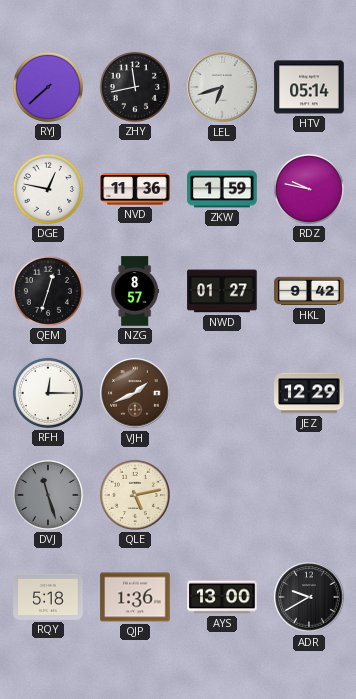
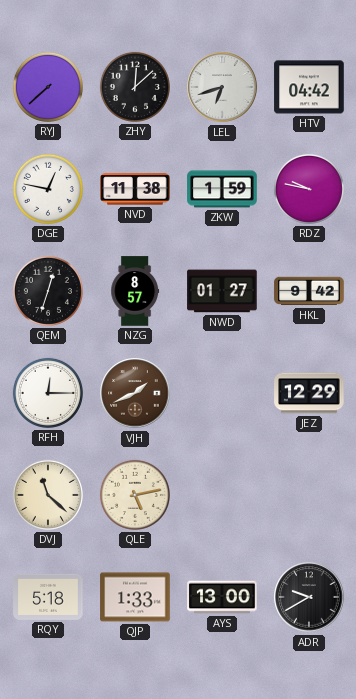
ZHY: 11:43 -> 12:08
HTV: 05:14 -> 04:42
NVD: 11:36 -> 11:38
DVJ: 11:27 -> 11:22
DVJ dial: grey -> cream
QJP: 1:36 -> 1:33
